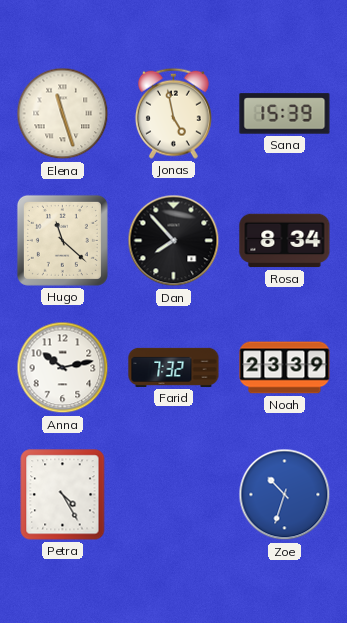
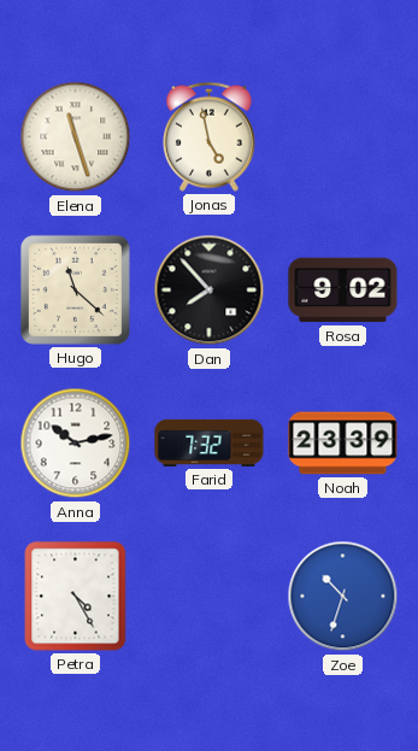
Sana: 15:39 -> none
Rosa: 8:34 -> 9:02
